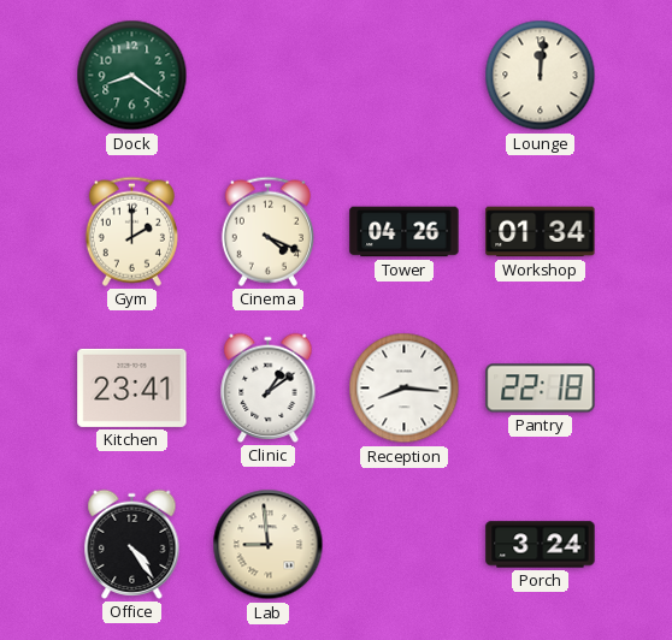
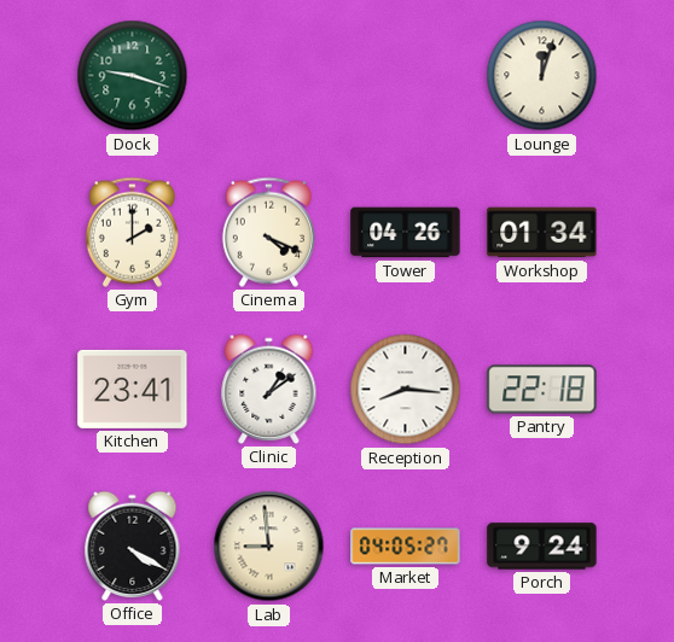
Dock: 8:21 -> 9:18
Lounge: 12:01 -> 12:03
Office: 4:24 -> 4:20
Market: none -> 04:05
Porch: 3:24 -> 9:24
